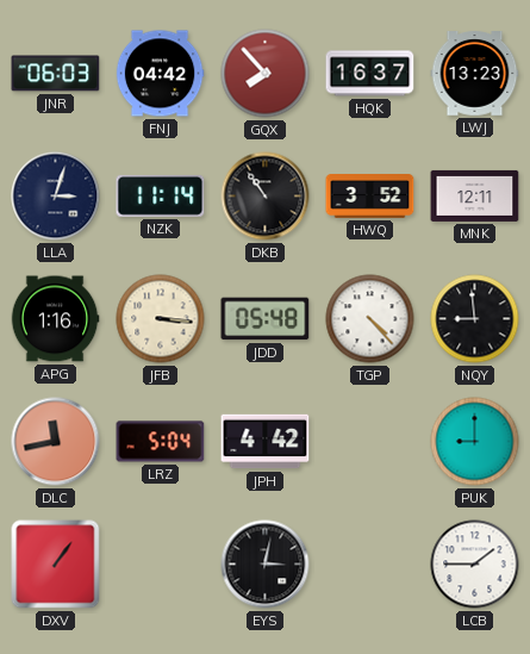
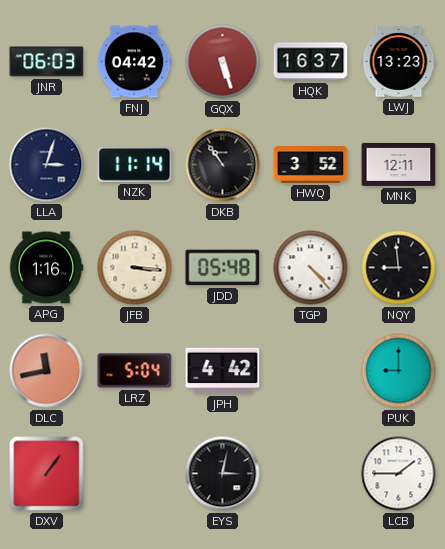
GQX: 7:53 -> 5:27
